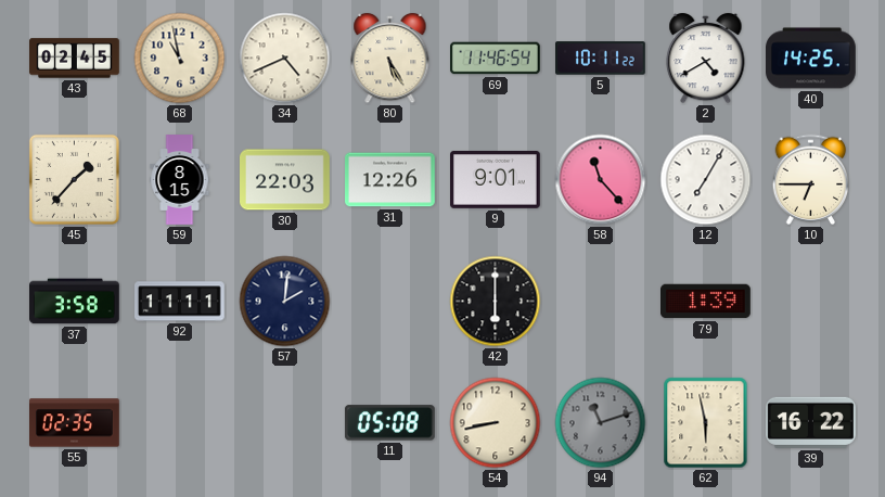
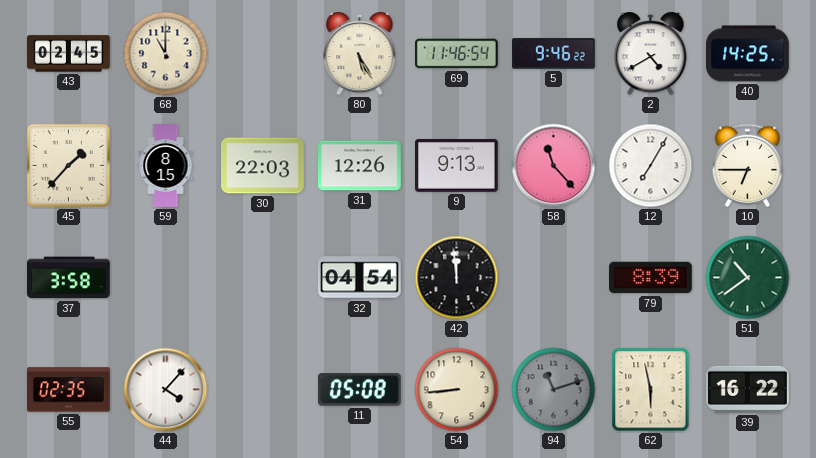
68: 10:58 -> 11:00
34: 4:41 -> none
5: 10:11 -> 9:46
9: 9:01 -> 9:13
92: 11:11 -> none
57: 2:01 -> none
32: none -> 04:54
42: 6:00 -> 11:59
79: 1:39 -> 8:39
51: none -> 10:39
44: none -> 4:07
54: 8:43 -> 8:44
